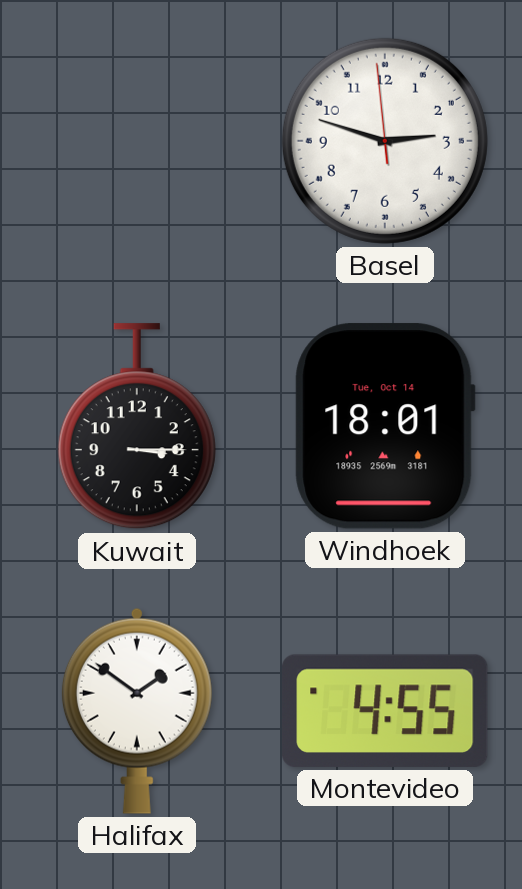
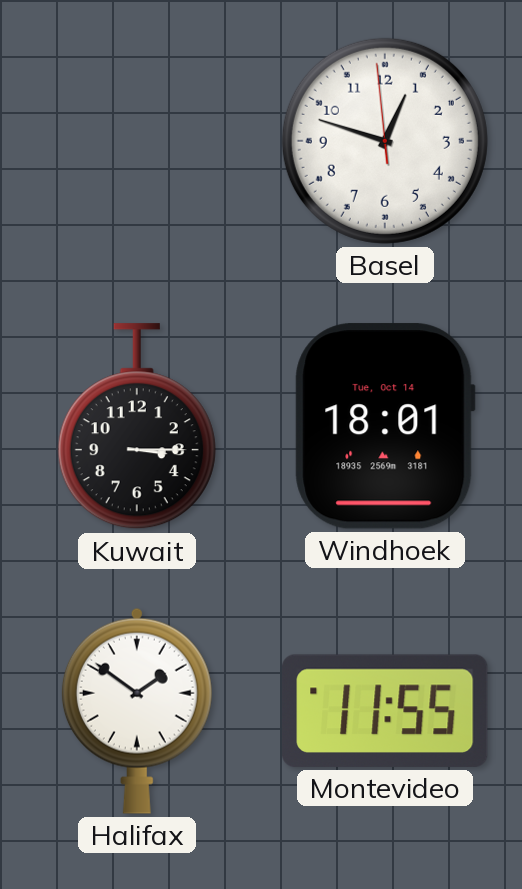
Basel: 2:47 -> 12:47
Montevideo: 4:55 -> 11:55
